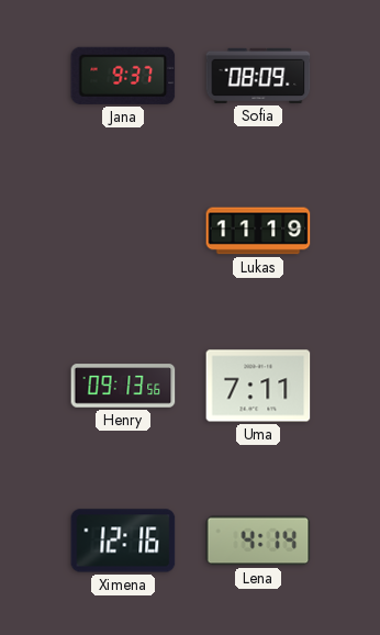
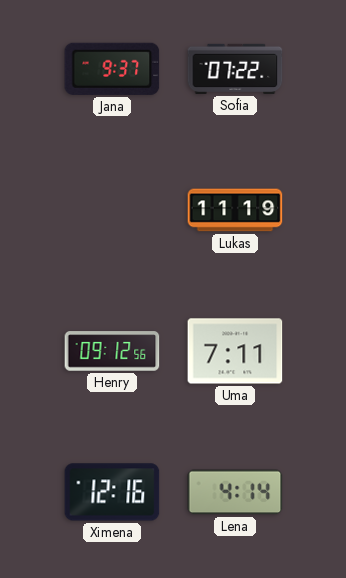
Sofia: 08:09 -> 07:22
Henry: 09:13 -> 09:12
